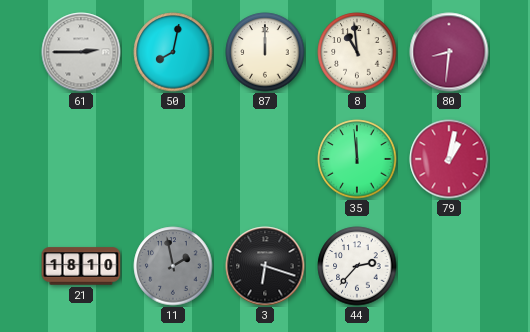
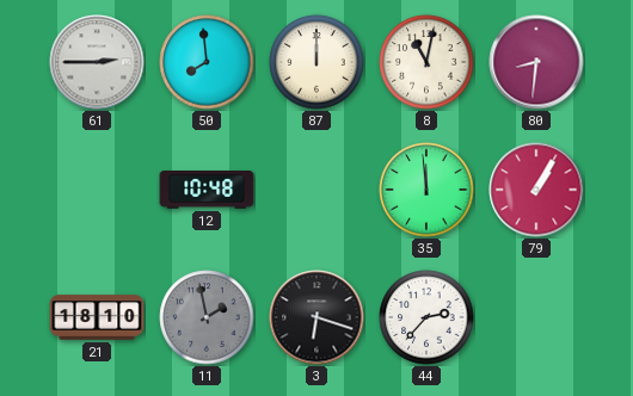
50: 8:02 -> 7:59
8: 10:59 -> 11:02
12: none -> 10:48
79: 1:02 -> 1:05
